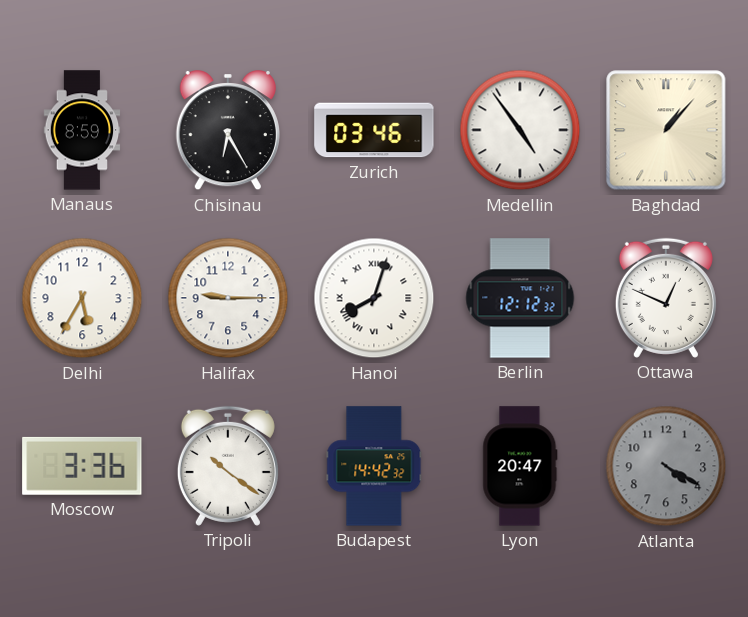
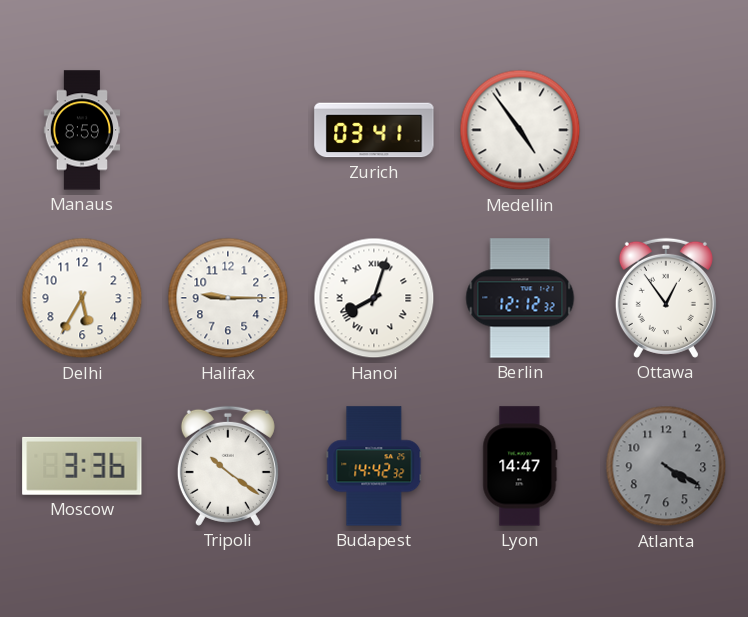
Chisinau: 6:25 -> none
Zurich: 03:46 -> 03:41
Baghdad: 1:07 -> none
Ottawa: 12:49 -> 12:54
Lyon: 20:47 -> 14:47
